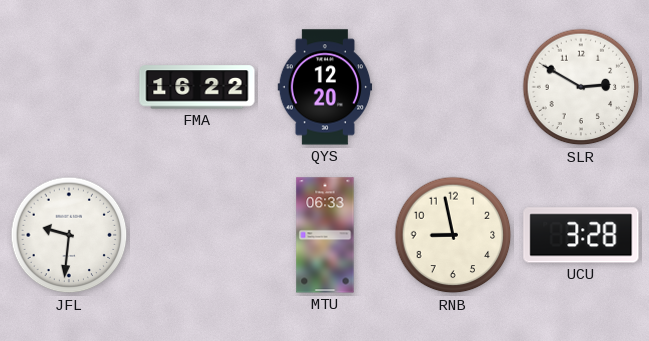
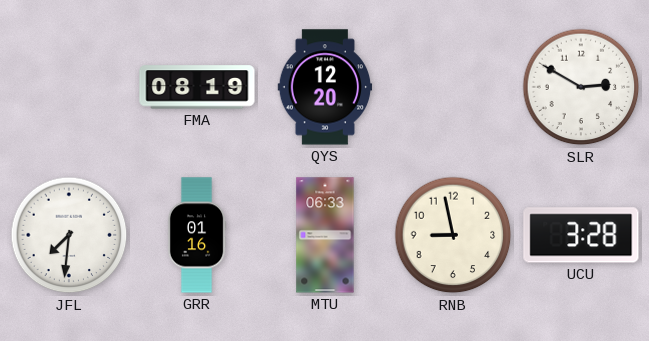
FMA: 16:22 -> 08:19
JFL: 9:31 -> 7:31
GRR: none -> 01:16
